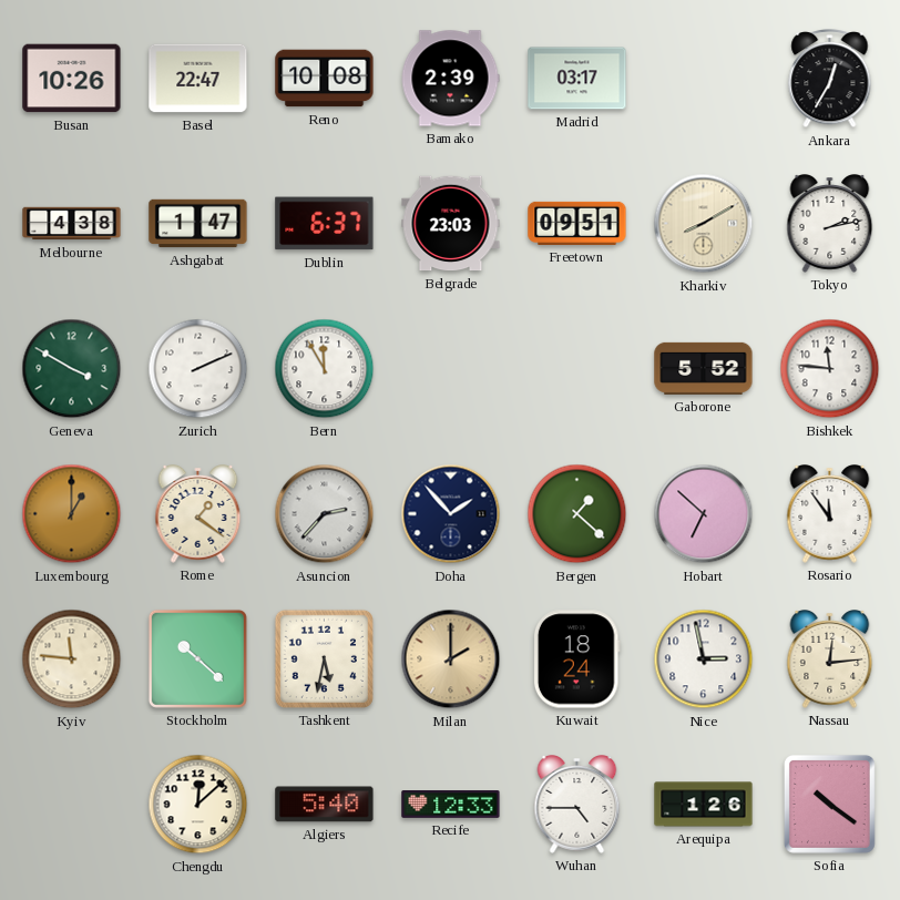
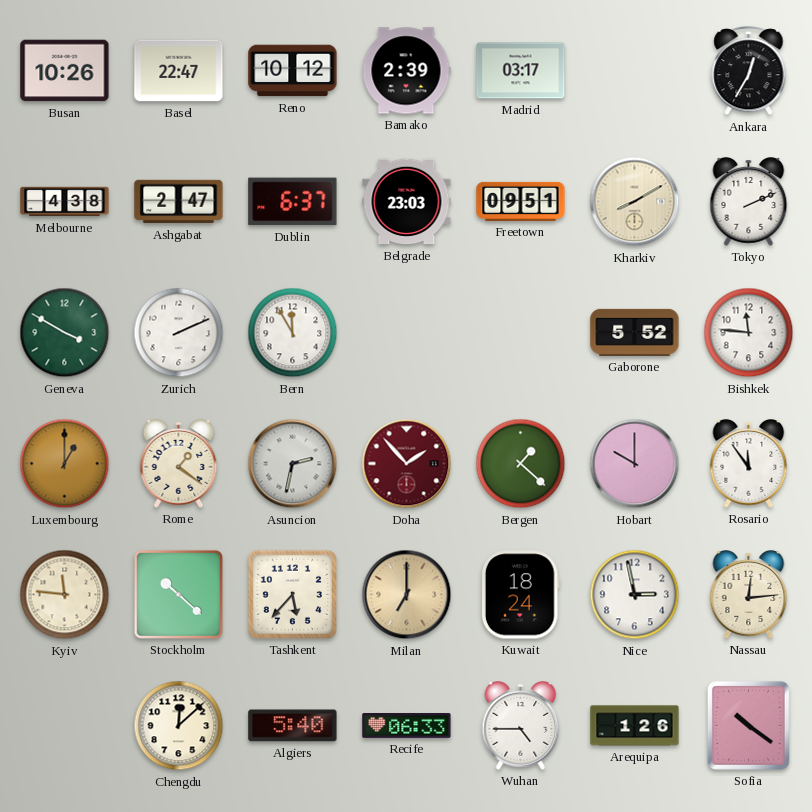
Reno: 10:08 -> 10:12
Ashgabat: 1:47 -> 2:47
Tokyo: 2:13 -> 2:11
Asuncion: 2:37 -> 2:32
Doha dial: navy -> burgundy
Hobart: 6:52 -> 10:00
Tashkent: 5:32 -> 5:37
Milan: 2:00 -> 7:00
Recife: 12:33 -> 06:33
